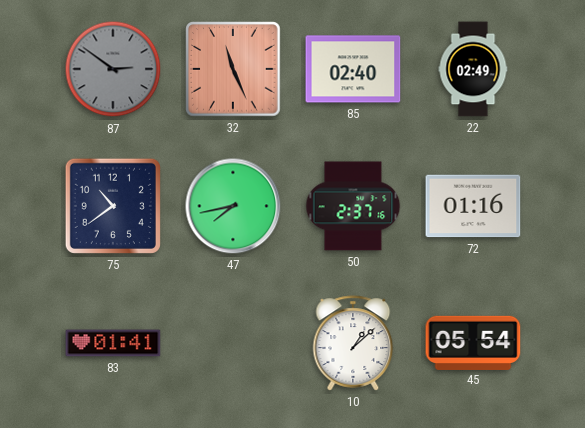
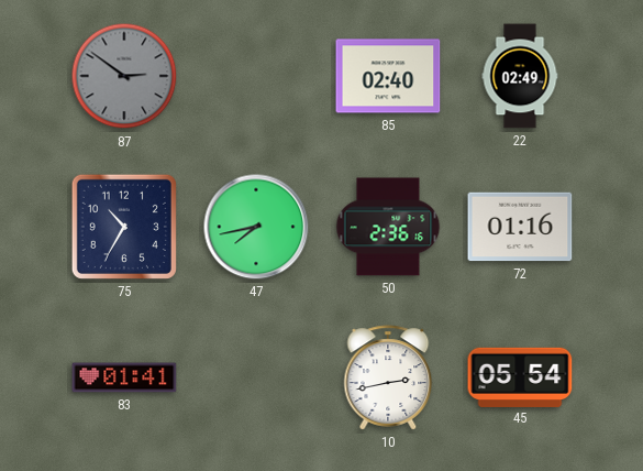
32: 11:26 -> none
75: 10:39 -> 10:35
50: 2:37 -> 2:36
10: 1:08 -> 2:43
